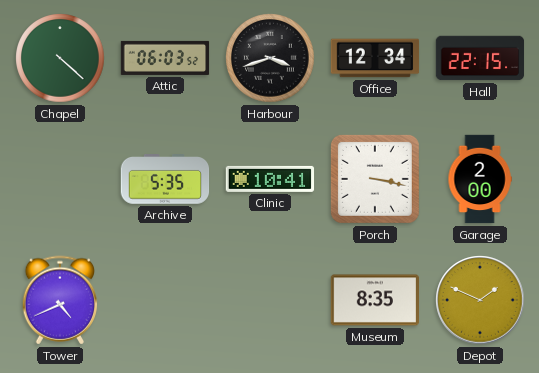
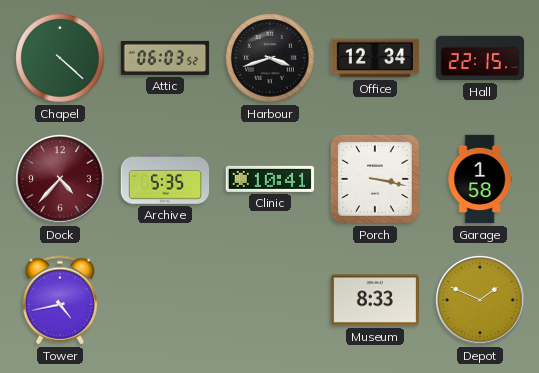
Dock: none -> 4:37
Garage: 2:00 -> 1:58
Tower: 4:41 -> 4:43
Museum: 8:35 -> 8:33
